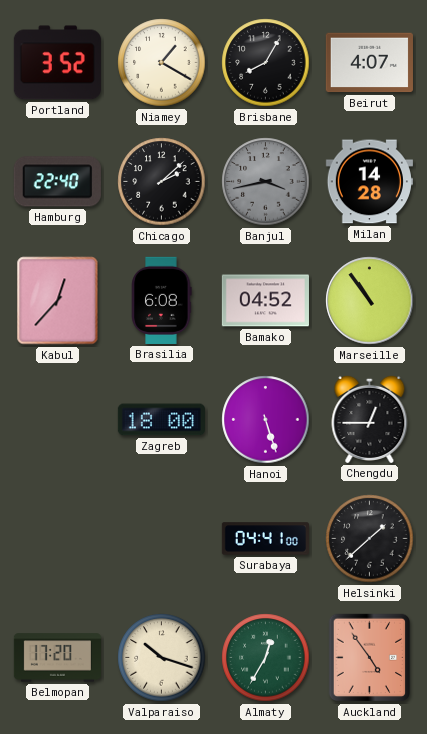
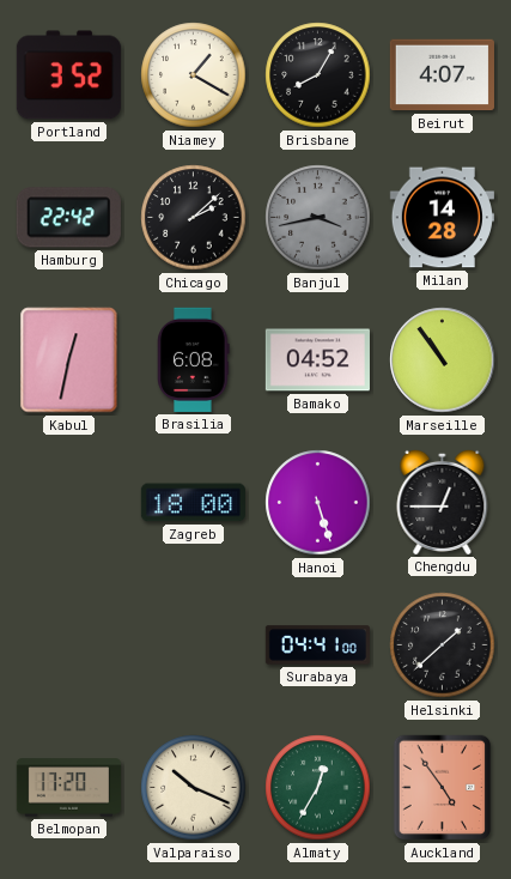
Hamburg: 22:40 -> 22:42
Kabul: 12:37 -> 12:32
Valparaiso: 10:18 -> 10:19
